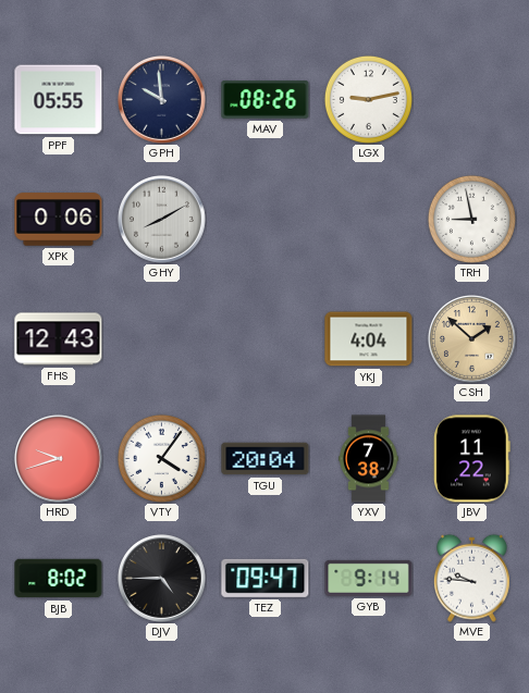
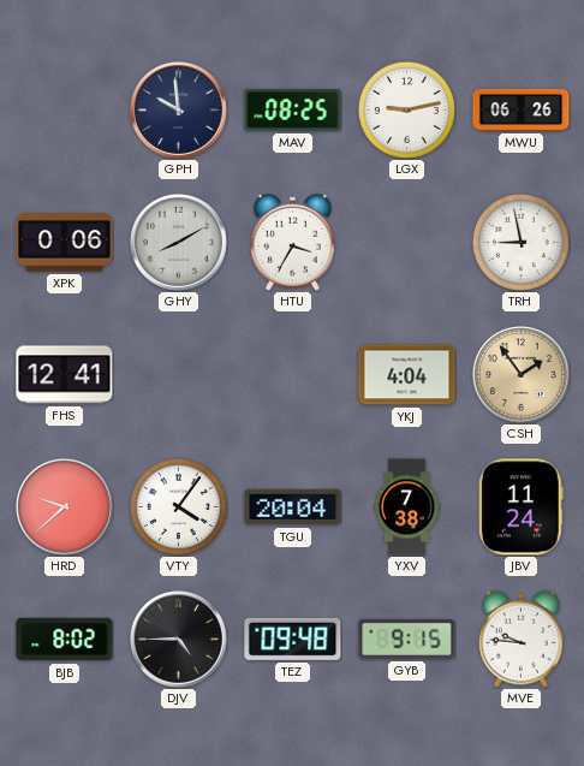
PPF: 05:55 -> none
MAV: 08:26 -> 08:25
MWU: none -> 06:26
HTU: none -> 3:35
FHS: 12:43 -> 12:41
CSH: 1:52 -> 1:54
HRD: 9:42 -> 9:38
JBV: 11:22 -> 11:24
TEZ: 09:47 -> 09:48
GYB: 9:14 -> 9:15
